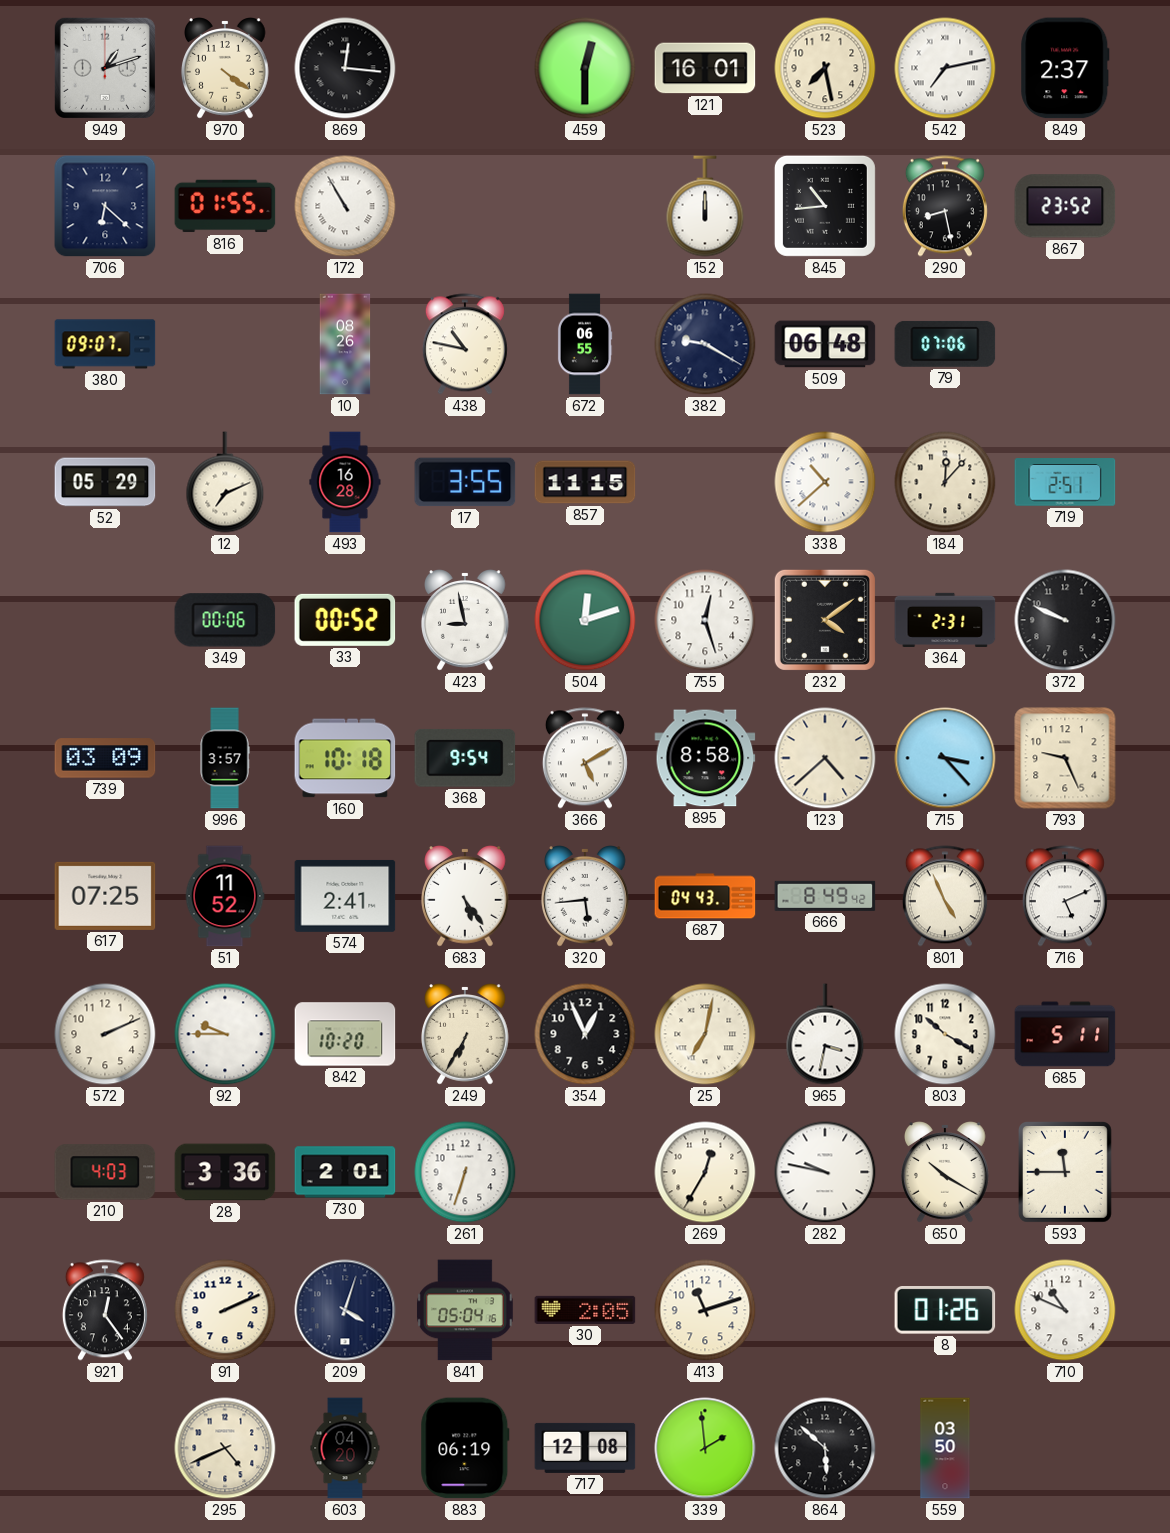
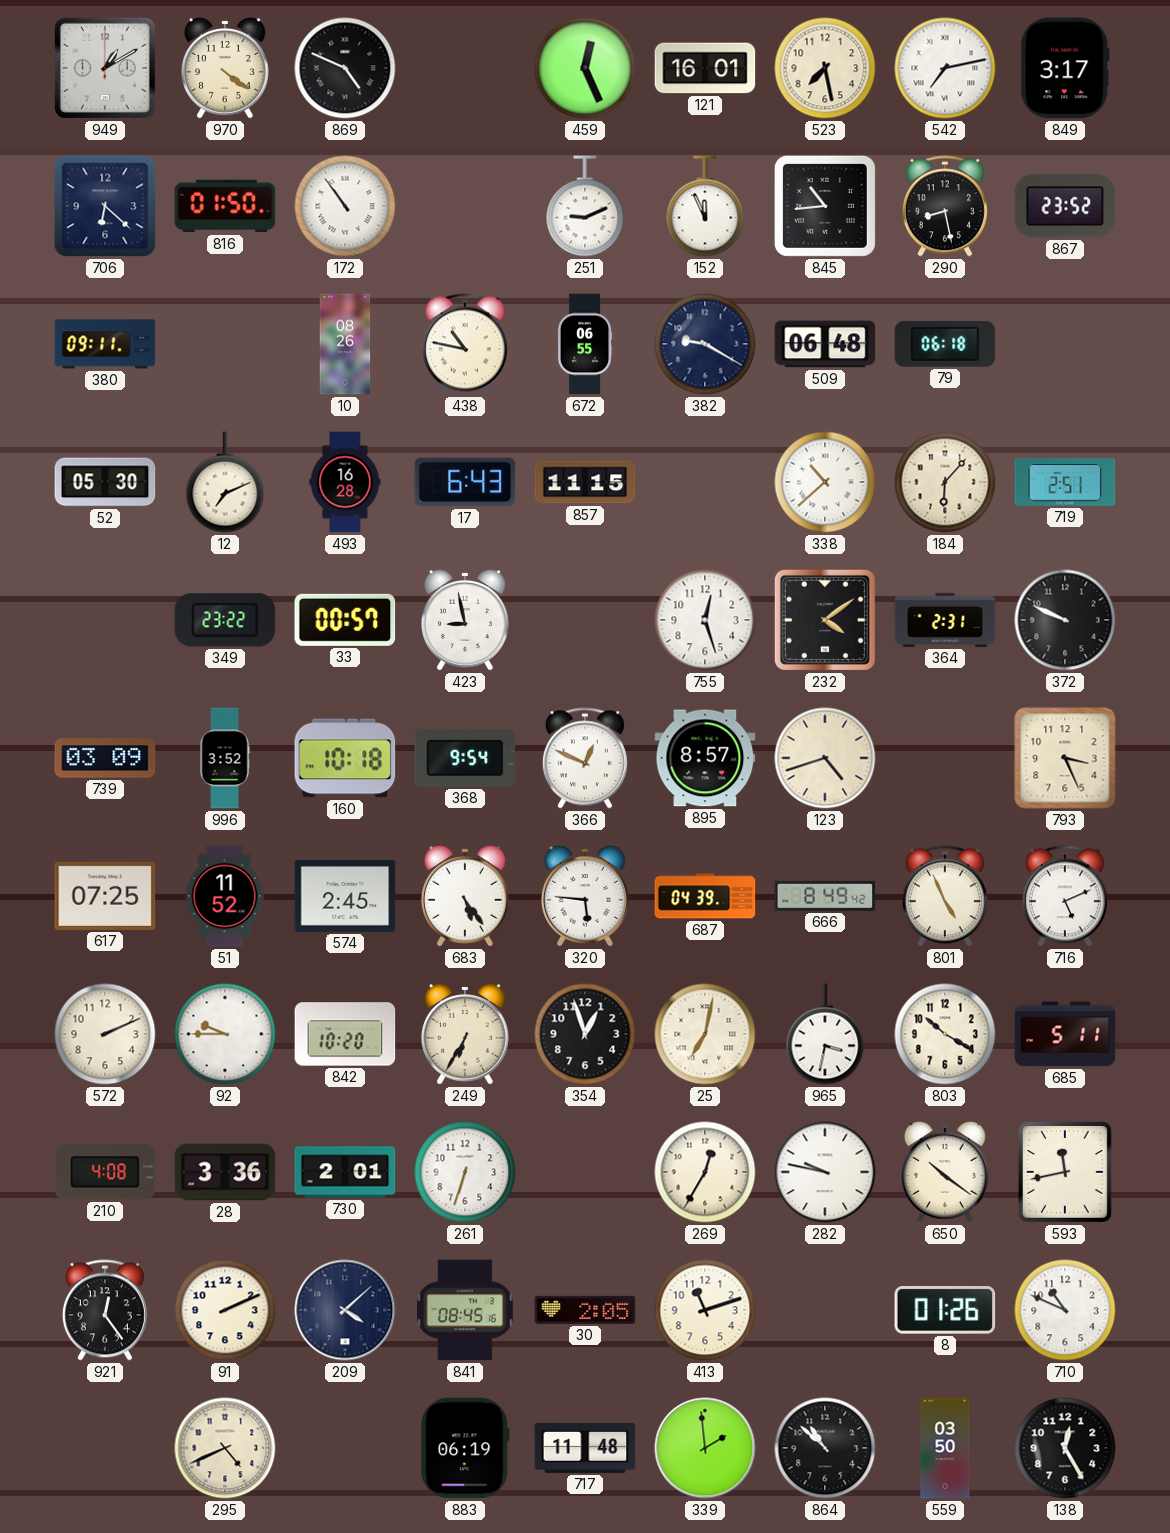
949: 1:12 -> 1:10
869: 12:16 -> 4:49
459: 12:30 -> 12:26
849: 2:37 -> 3:17
816: 01:55 -> 01:50
172: 10:55 -> 10:54
251: none -> 9:11
152: 12:00 -> 11:56
380: 09:07 -> 09:11
79: 07:06 -> 06:18
52: 05:29 -> 05:30
17: 3:55 -> 6:43
184: 12:07 -> 6:07
349: 00:06 -> 23:22
33: 00:52 -> 00:57
504: 12:12 -> none
996: 3:57 -> 3:52
366: 5:10 -> 12:49
895: 8:58 -> 8:57
123: 4:38 -> 4:42
715: 3:23 -> none
793: 9:26 -> 3:26
574: 2:41 -> 2:45
320: 5:44 -> 5:46
687: 04:43 -> 04:39
354: 12:56 -> 12:57
210: 4:03 -> 4:08
650: 10:20 -> 10:21
593: 11:45 -> 11:43
209: 4:03 -> 4:08
841: 05:04 -> 08:45
603: 04:20 -> none
717: 12:08 -> 11:48
864: 5:52 -> 10:52
138: none -> 12:25
